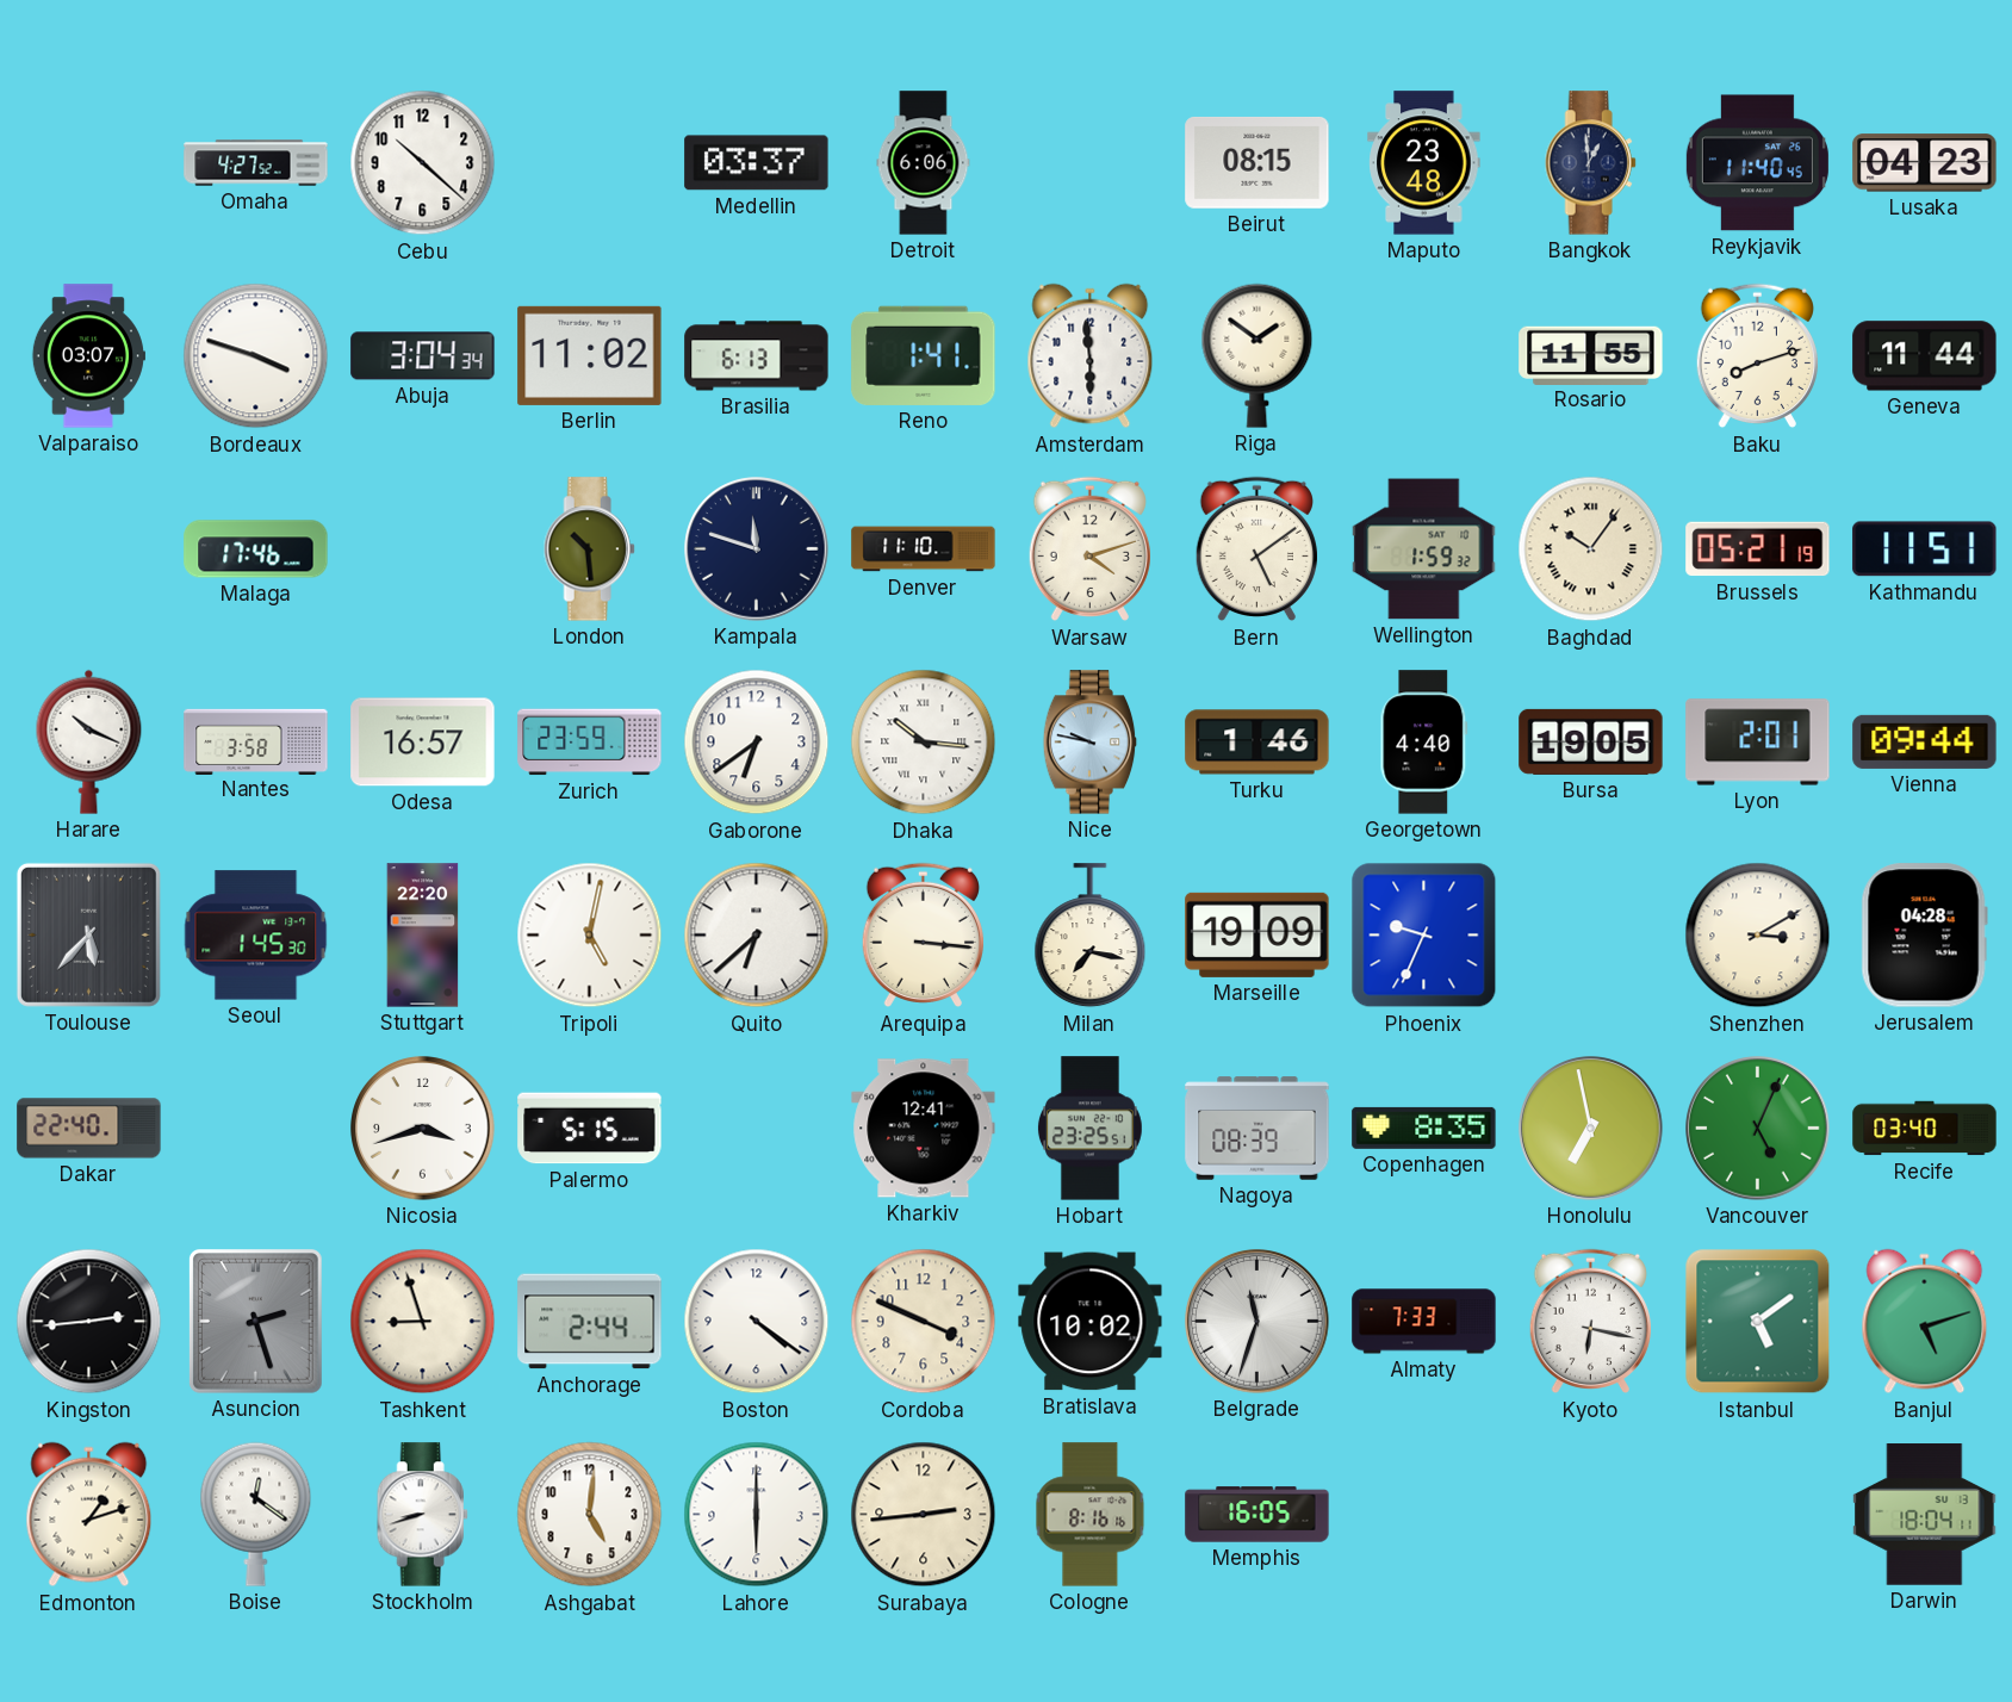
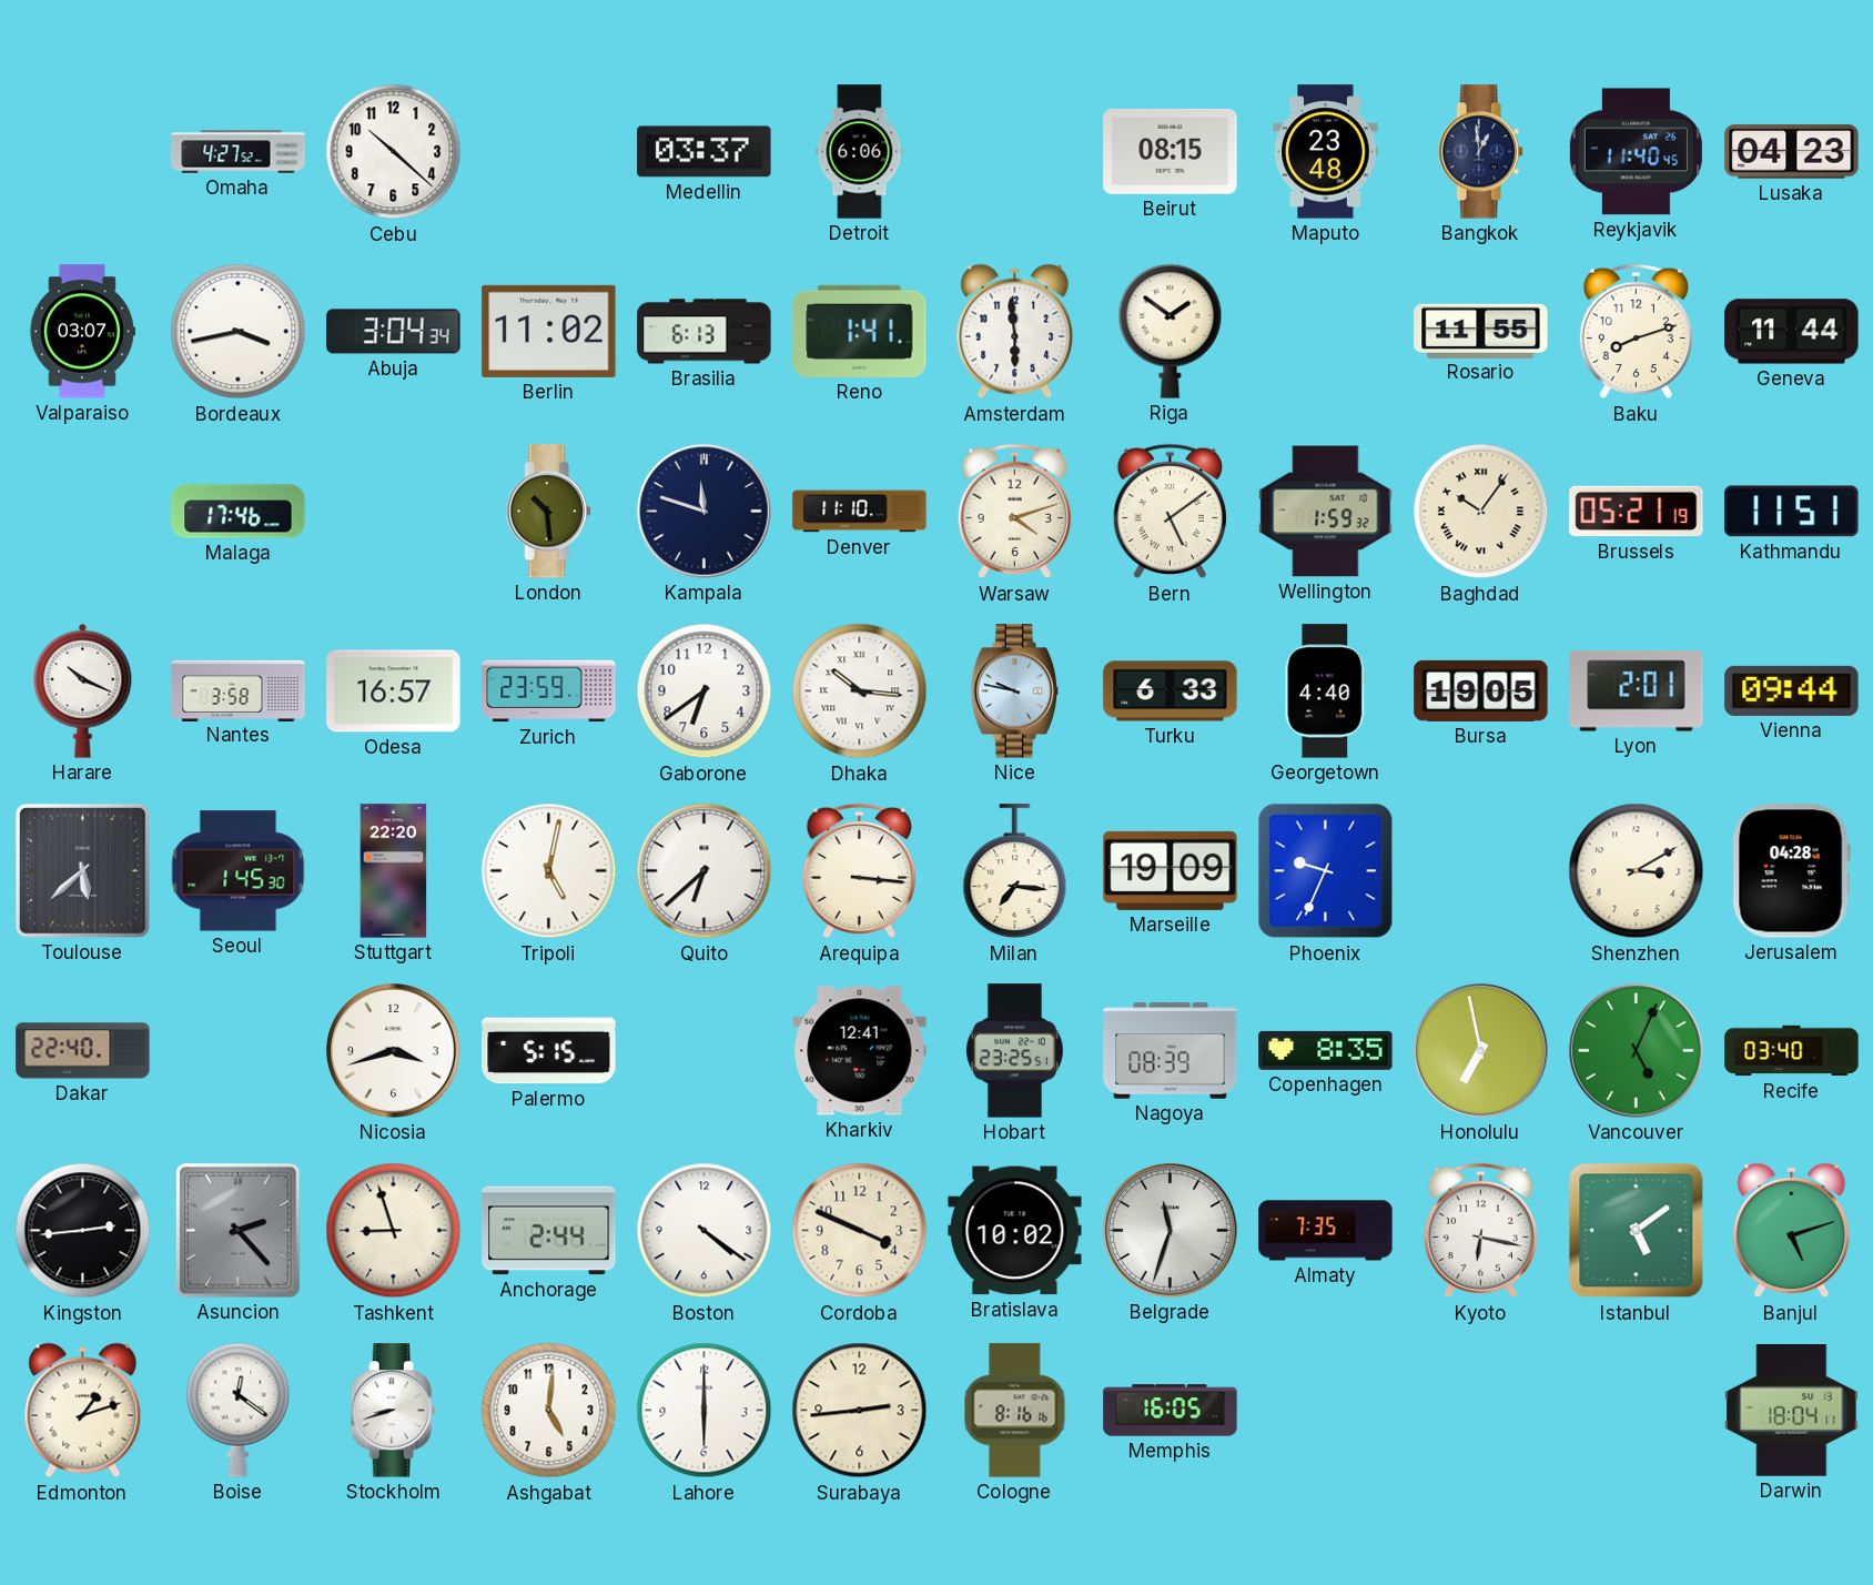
Bordeaux: 3:48 -> 3:43
Turku: 1:46 -> 6:33
Toulouse: 5:37 -> 5:38
Milan: 7:17 -> 7:16
Asuncion: 2:27 -> 2:23
Almaty: 7:33 -> 7:35
